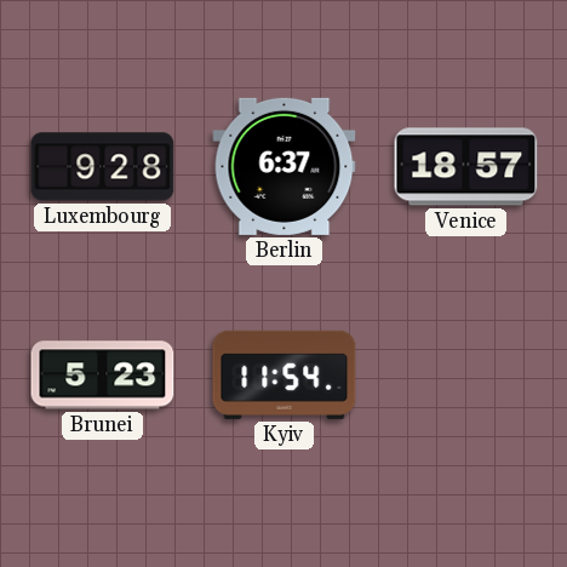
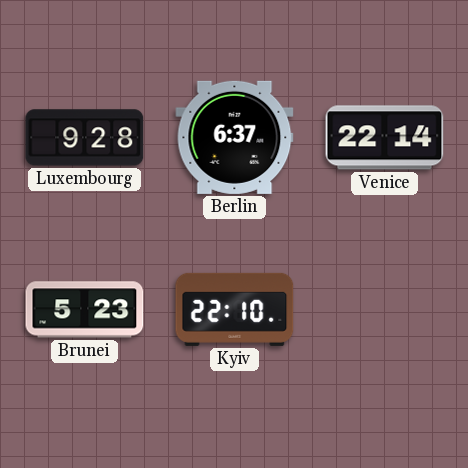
Venice: 18:57 -> 22:14
Kyiv: 11:54 -> 22:10
